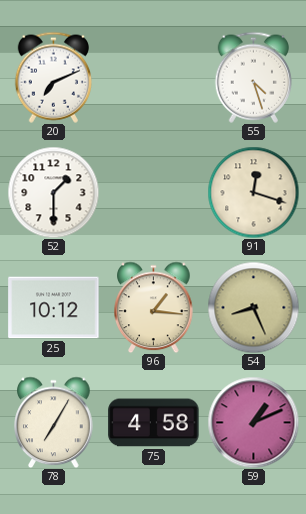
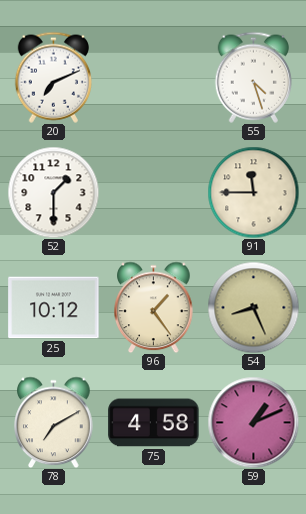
91: 12:18 -> 11:45
96: 1:16 -> 1:24
78: 7:05 -> 7:10
